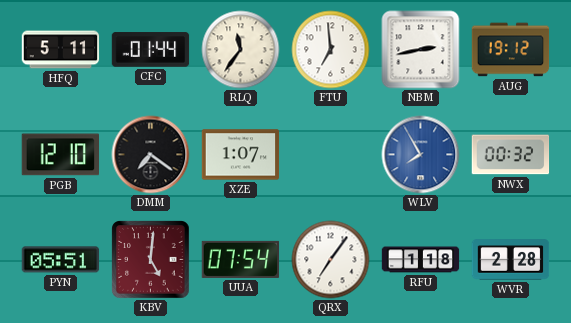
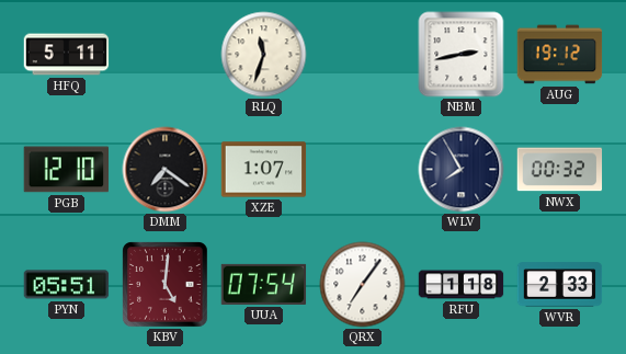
CFC: 01:44 -> none
RLQ: 11:36 -> 11:33
FTU: 6:59 -> none
WLV dial: blue -> navy
WVR: 2:28 -> 2:33
